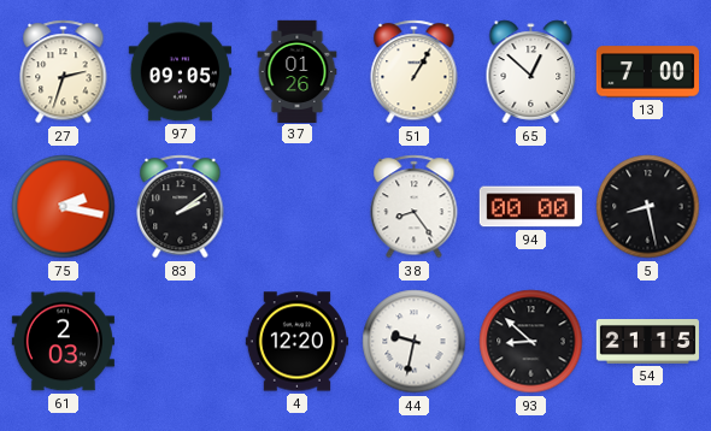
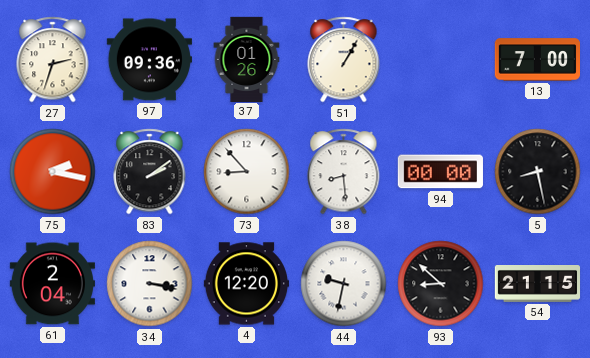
97: 09:05 -> 09:36
65: 12:52 -> none
73: none -> 8:53
38: 8:24 -> 8:29
61: 2:03 -> 2:04
34: none -> 3:17
